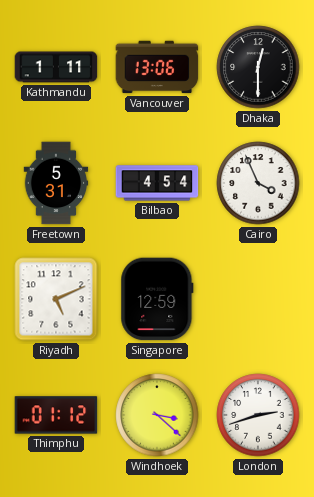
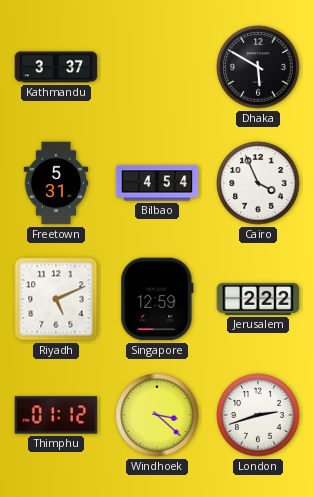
Kathmandu: 1:11 -> 3:37
Vancouver: 13:06 -> none
Dhaka: 12:30 -> 5:50
Jerusalem: none -> 2:22
